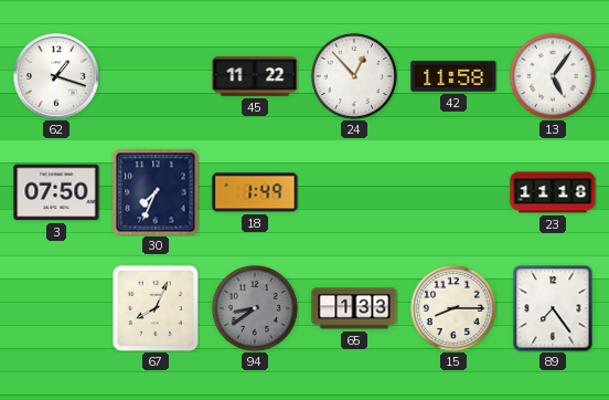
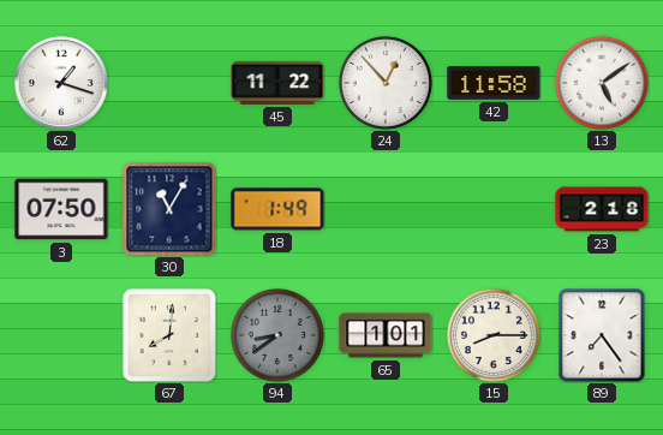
13: 5:06 -> 5:09
30: 7:34 -> 11:05
23: 11:18 -> 2:18
67: 8:04 -> 8:01
65: 1:33 -> 1:01
